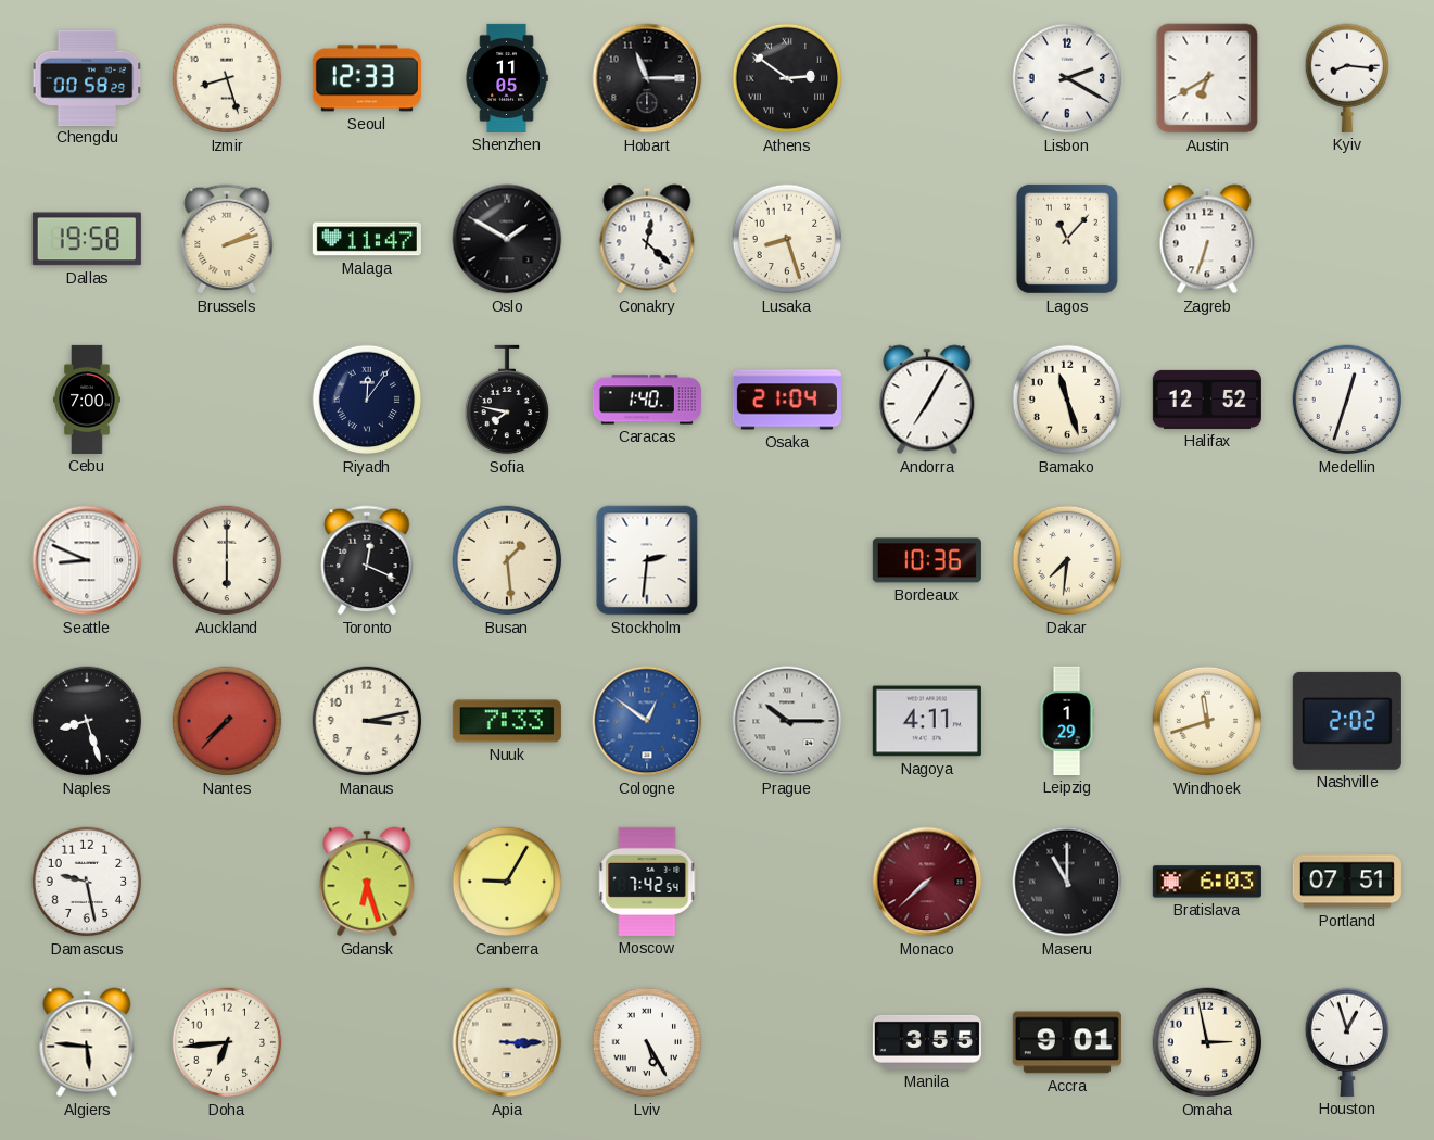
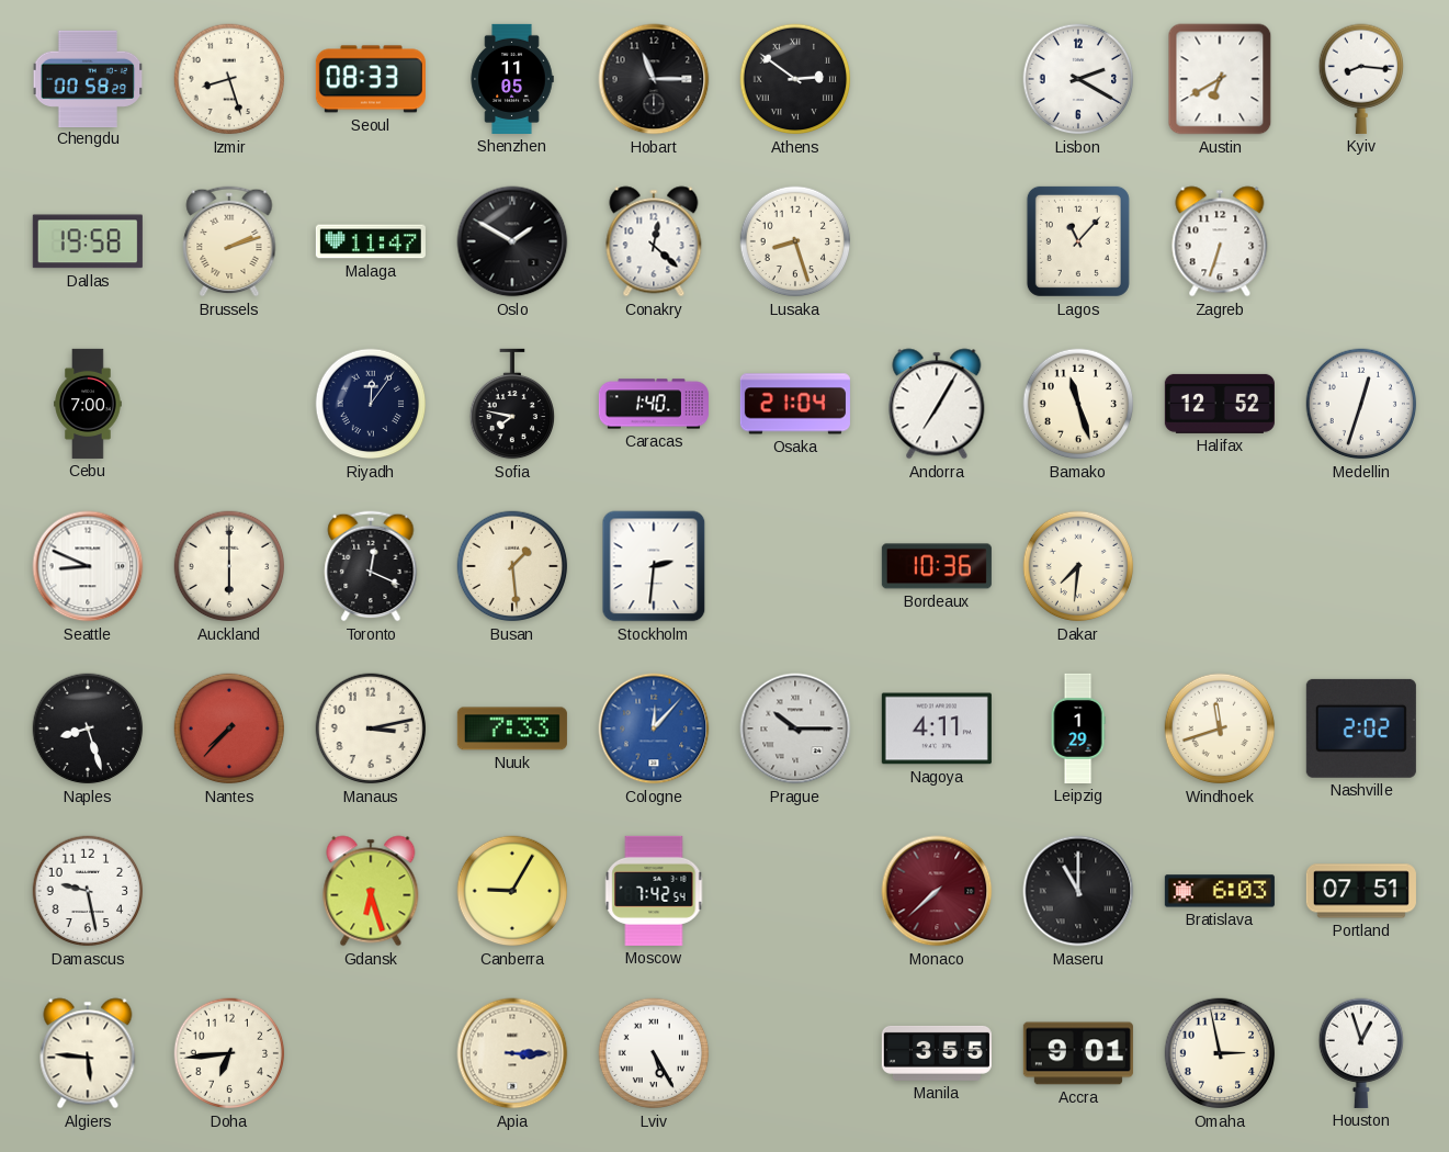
Seoul: 12:33 -> 08:33
Cologne: 12:51 -> 12:07
